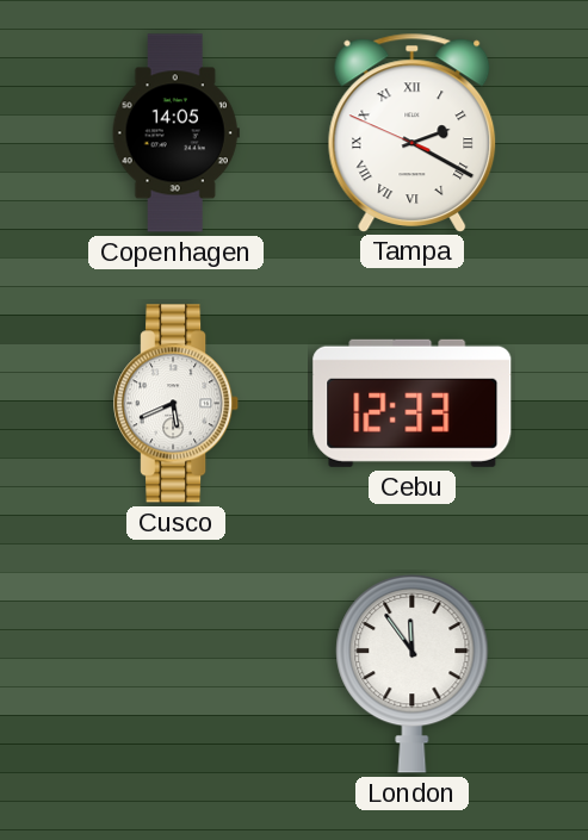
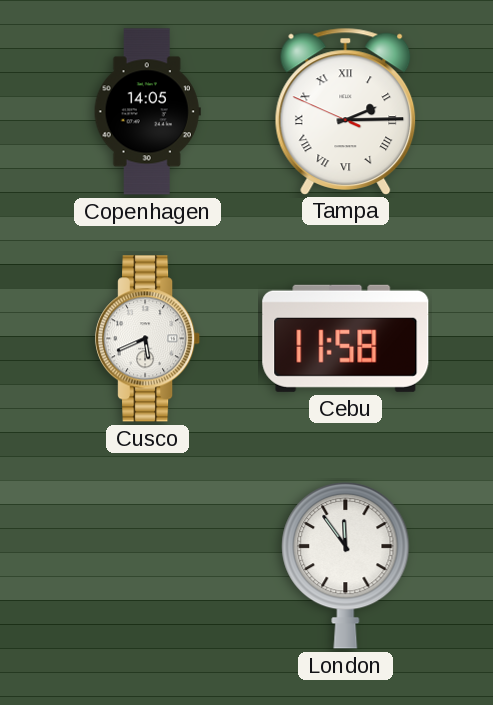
Tampa: 2:19 -> 2:14
Cebu: 12:33 -> 11:58
